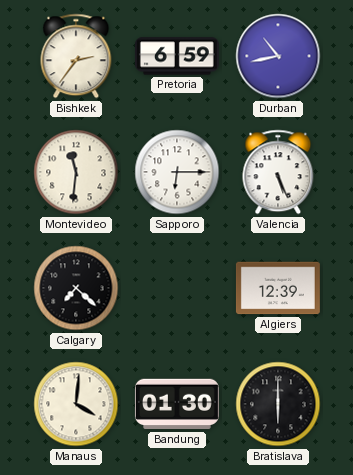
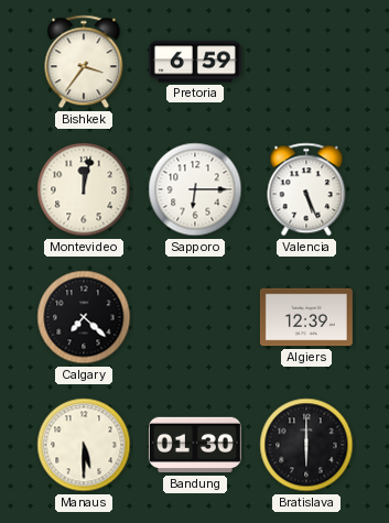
Bishkek: 2:36 -> 3:36
Durban: 10:43 -> none
Montevideo: 11:31 -> 12:02
Manaus: 4:01 -> 5:30
